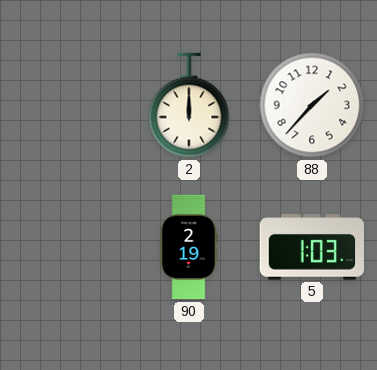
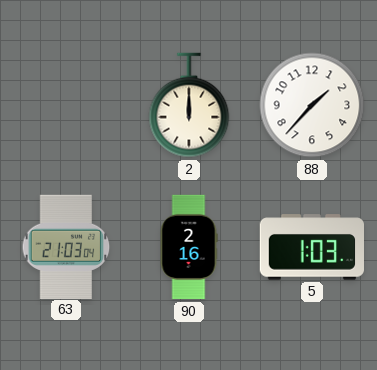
63: none -> 21:03
90: 2:19 -> 2:16
